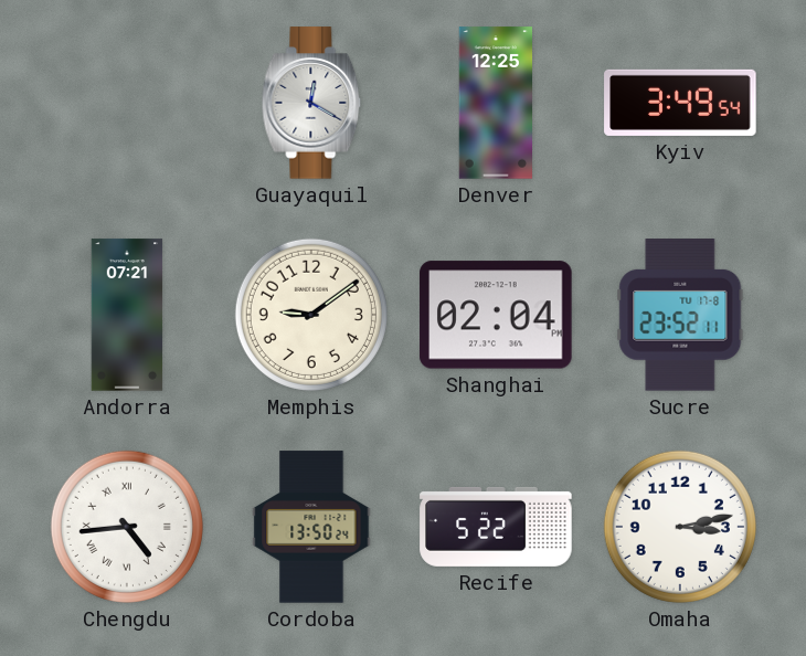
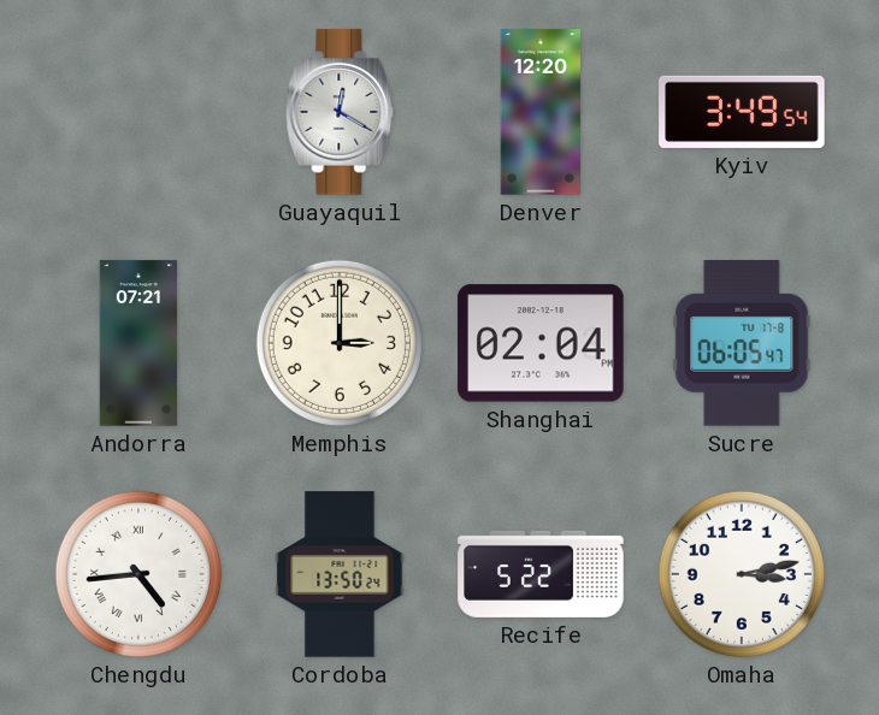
Denver: 12:25 -> 12:20
Memphis: 9:09 -> 3:00
Sucre: 23:52 -> 06:05
